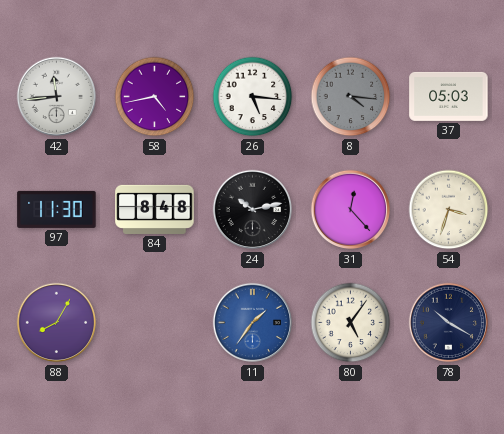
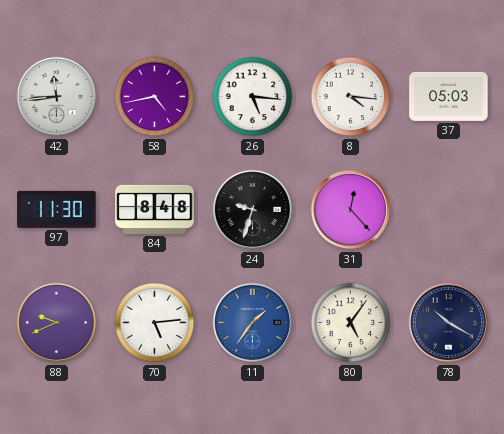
8 dial: grey -> white
24: 10:13 -> 9:33
54: 3:33 -> none
88: 8:05 -> 9:41
70: none -> 5:14
